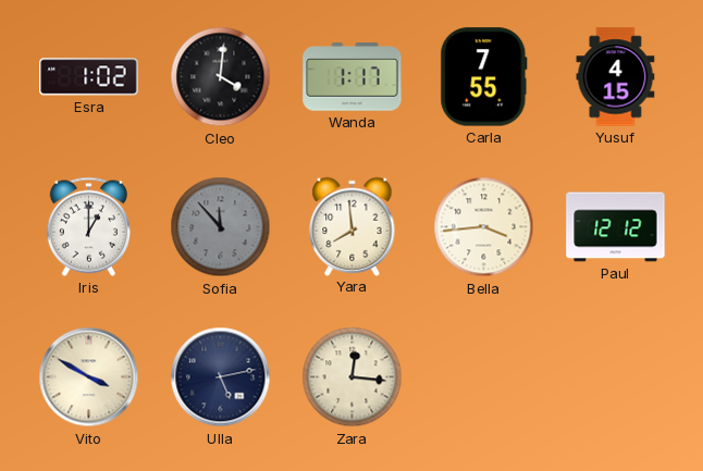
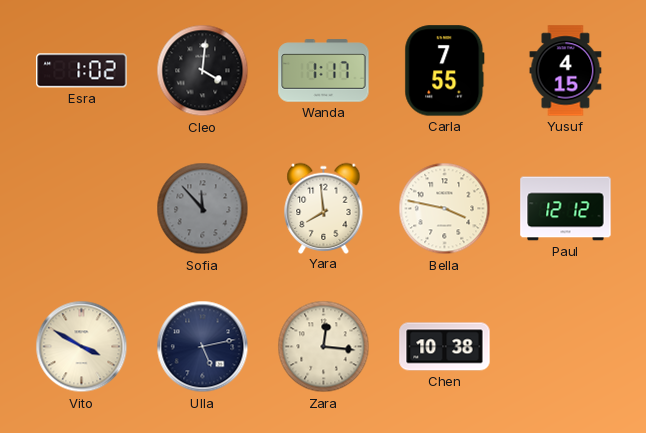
Iris: 1:00 -> none
Bella: 3:44 -> 3:47
Chen: none -> 10:38
